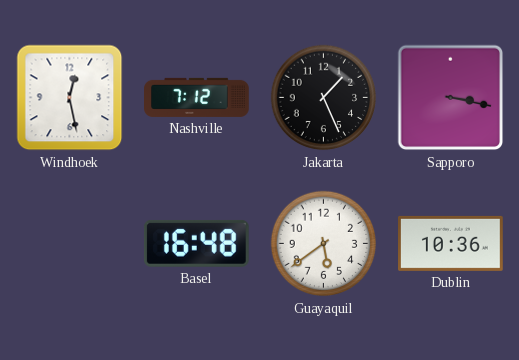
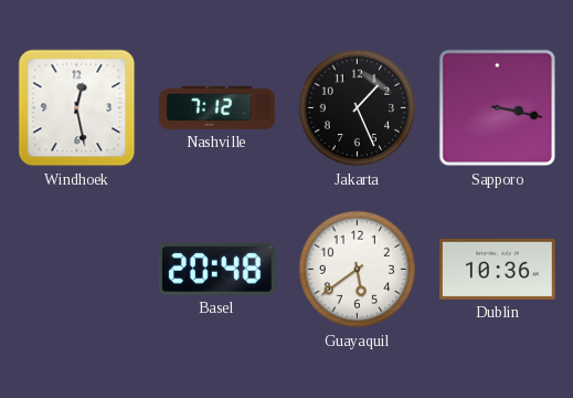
Basel: 16:48 -> 20:48
